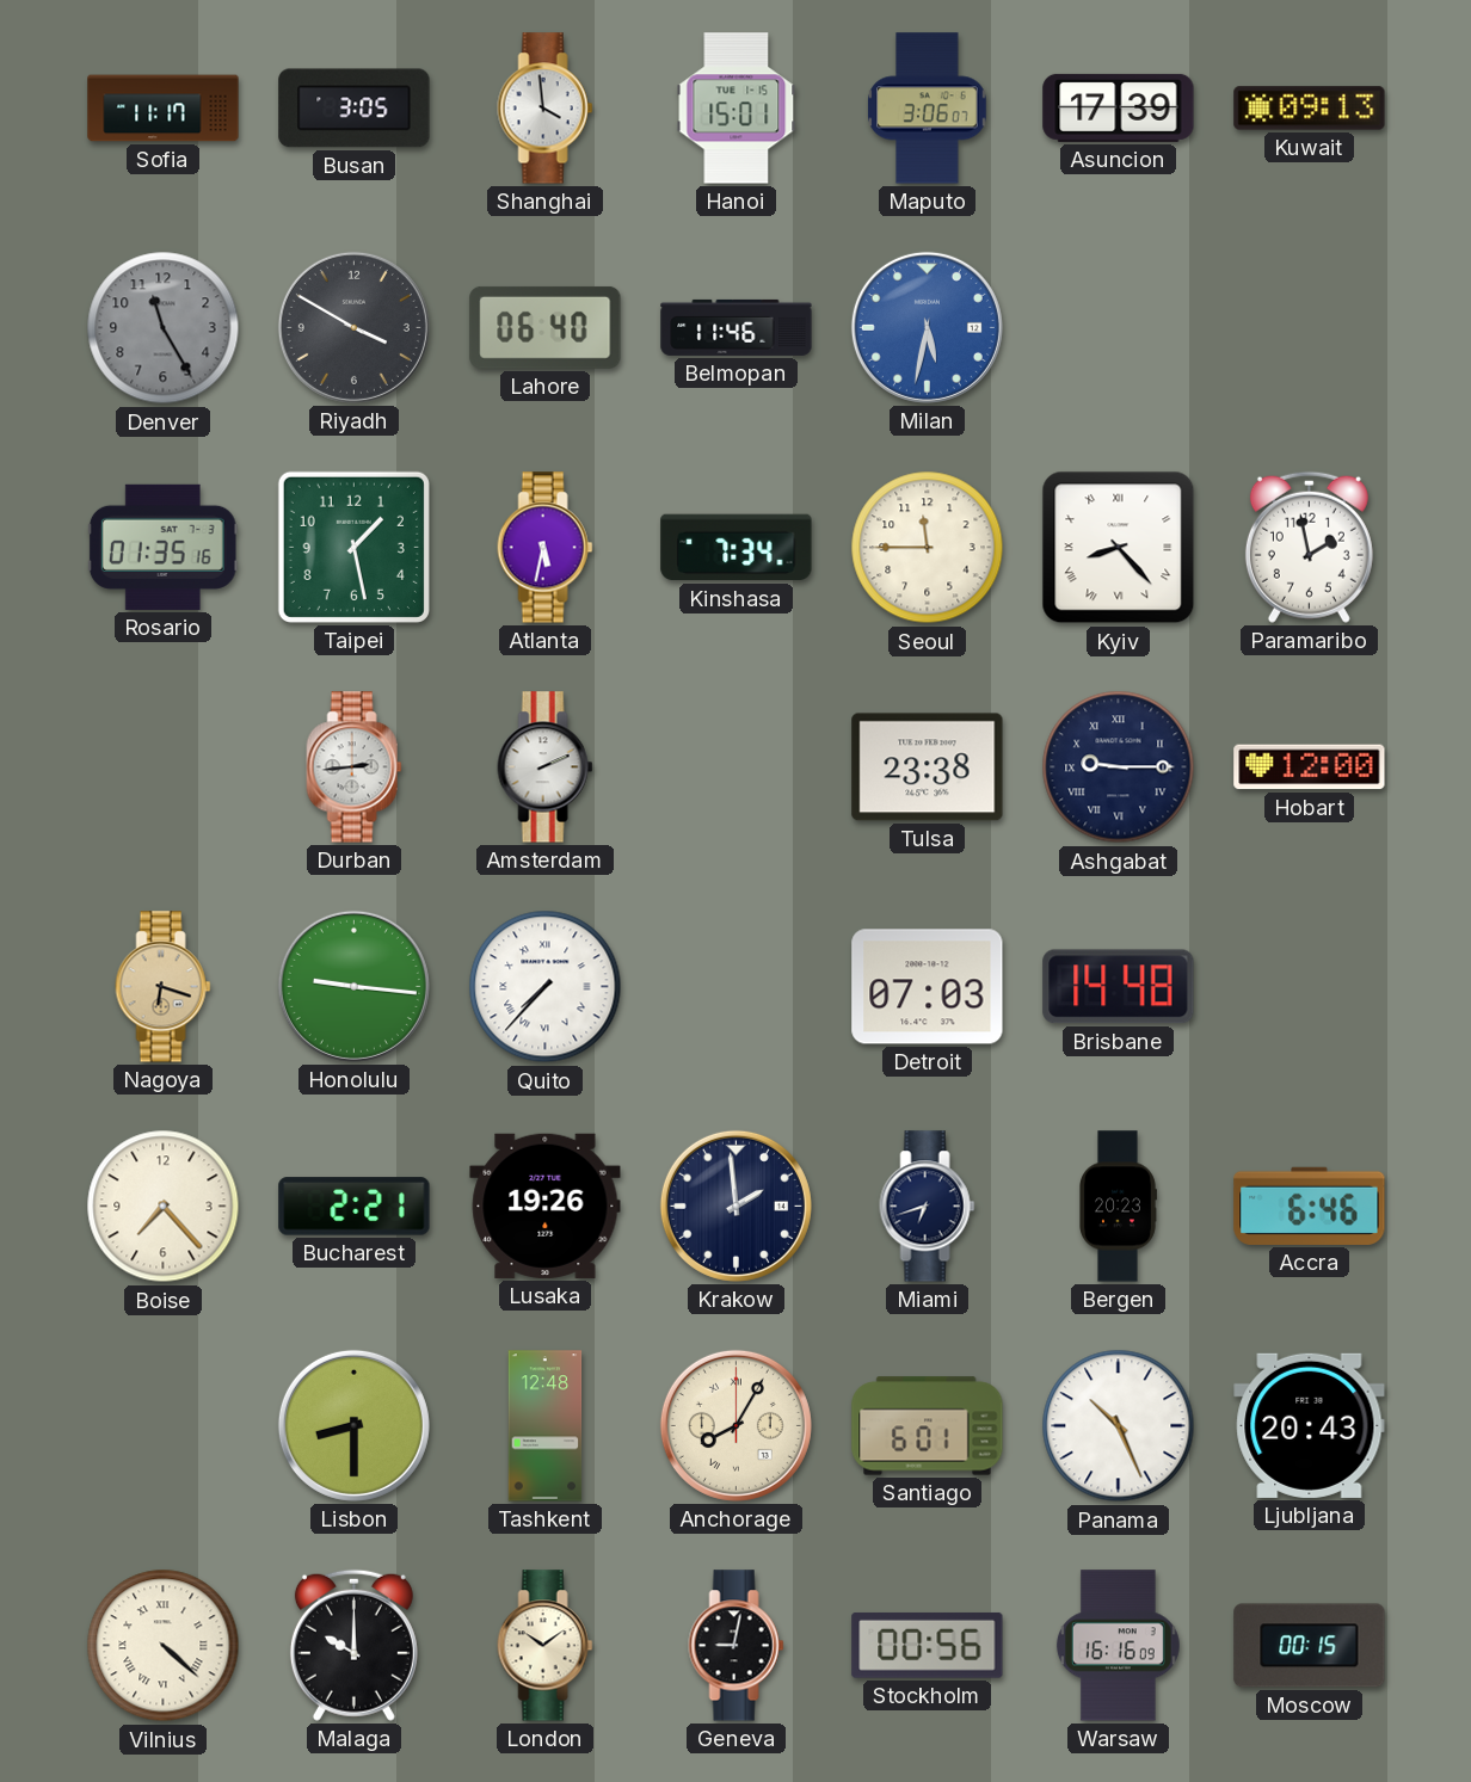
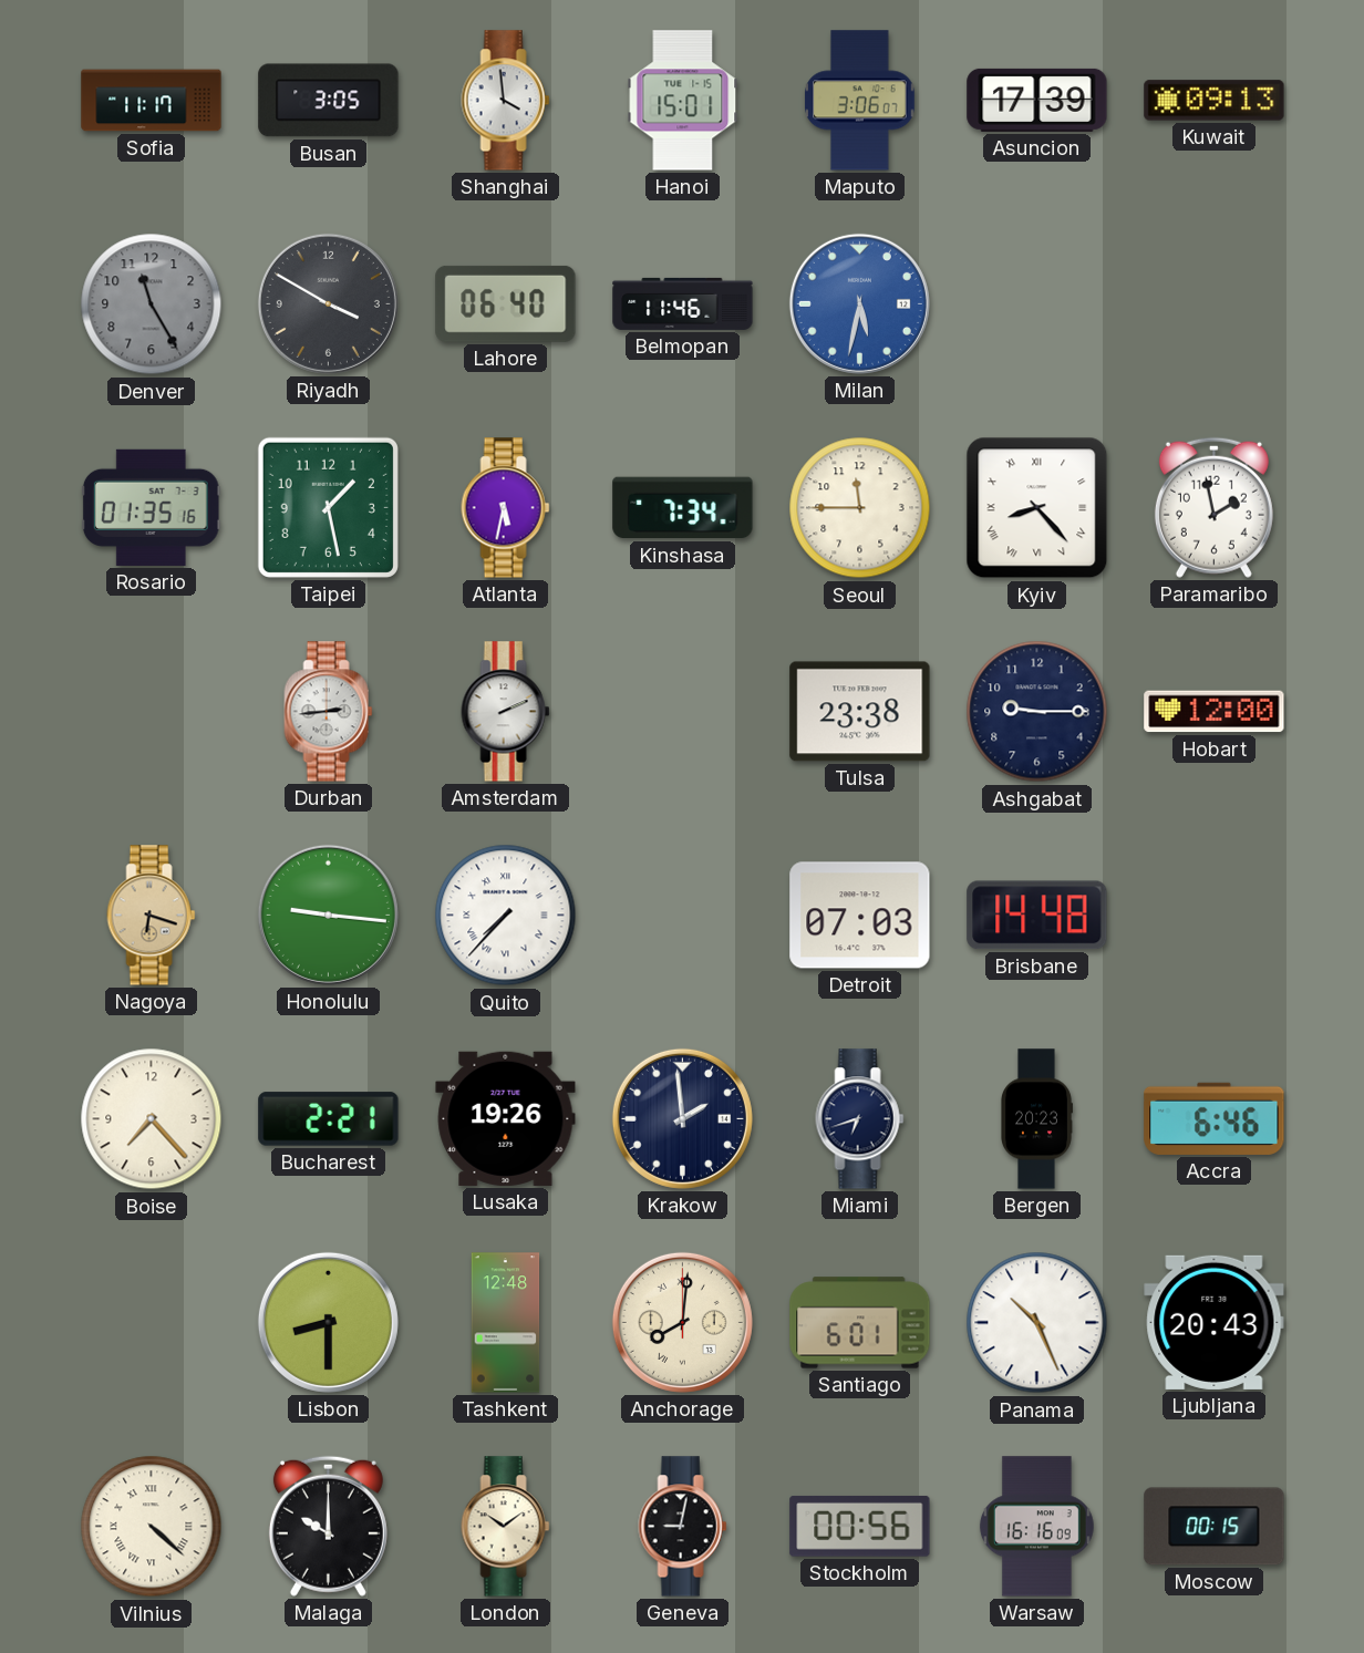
Ashgabat numerals: Roman -> Arabic
Anchorage: 8:05 -> 8:01
